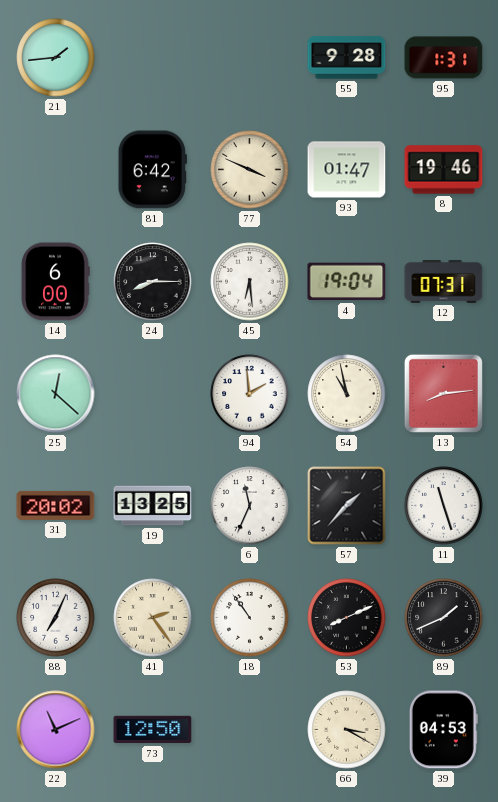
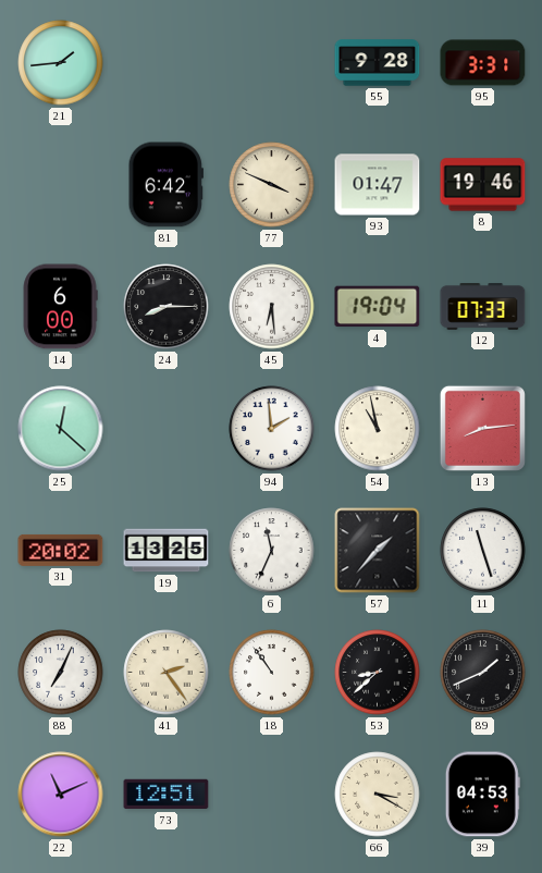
95: 1:31 -> 3:31
12: 07:31 -> 07:33
53: 8:11 -> 8:38
73: 12:50 -> 12:51
